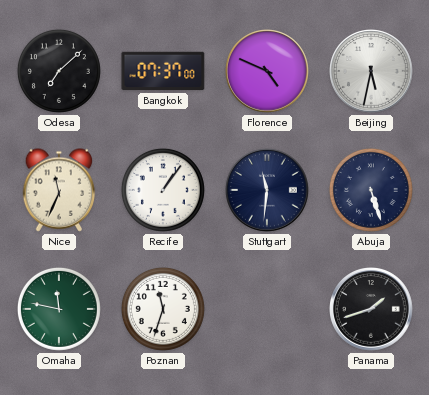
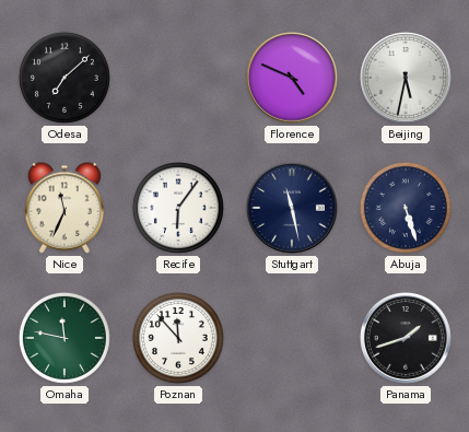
Bangkok: 07:37 -> none
Recife: 1:06 -> 6:06
Stuttgart: 11:31 -> 11:28
Poznan: 11:33 -> 11:53
